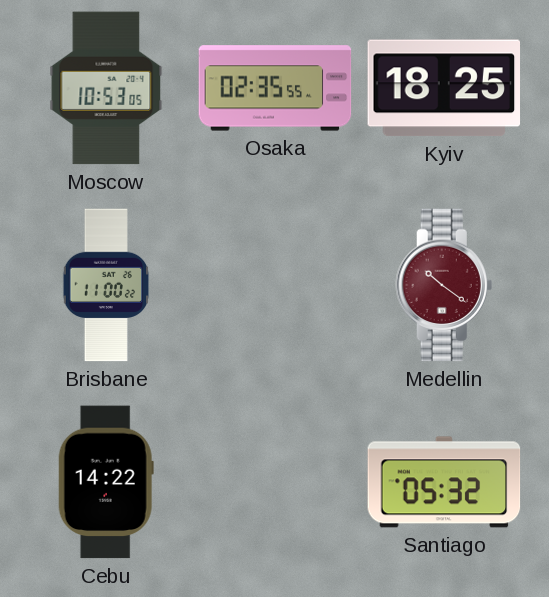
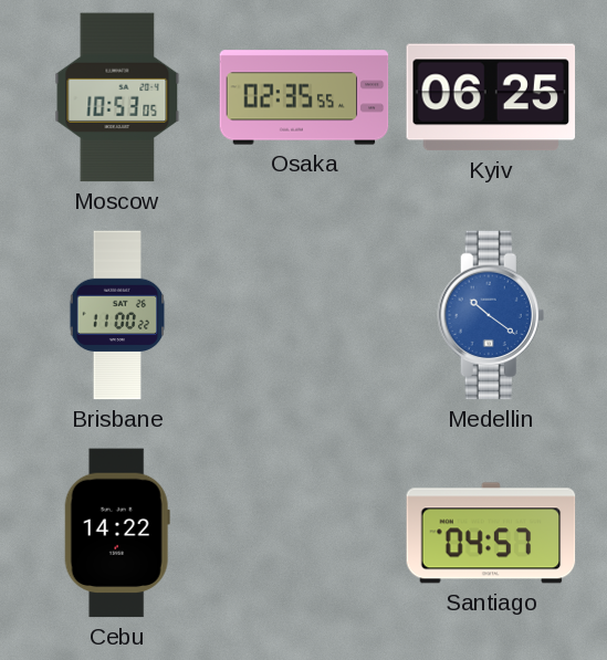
Kyiv: 18:25 -> 06:25
Medellin dial: burgundy -> blue
Santiago: 05:32 -> 04:57
